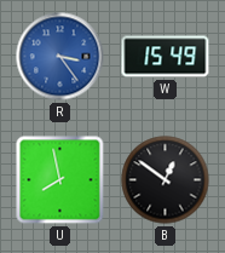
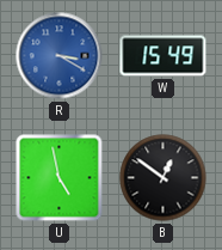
R: 3:24 -> 3:20
U: 7:58 -> 4:58
